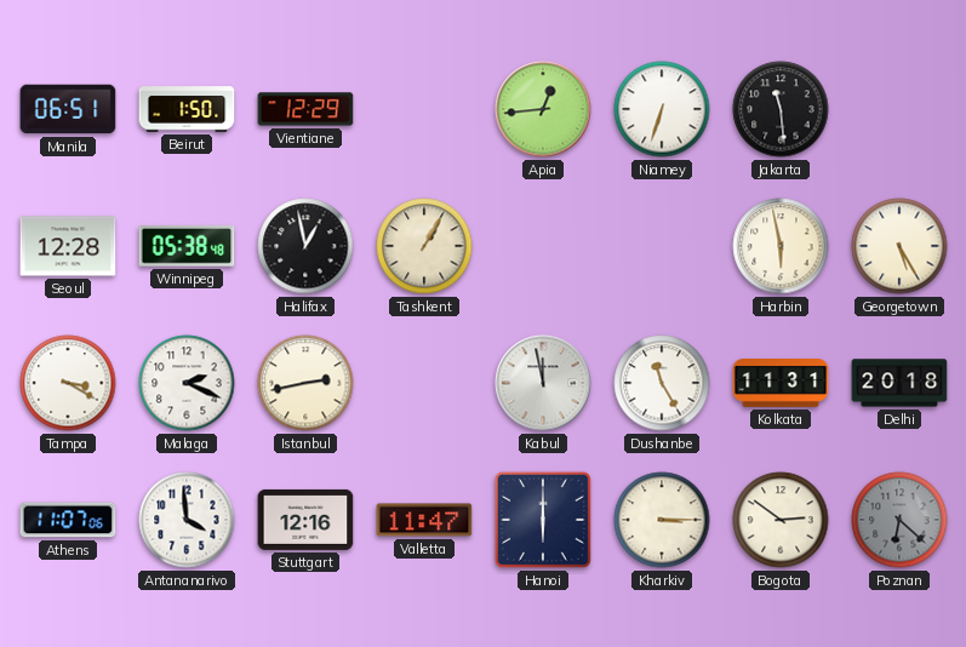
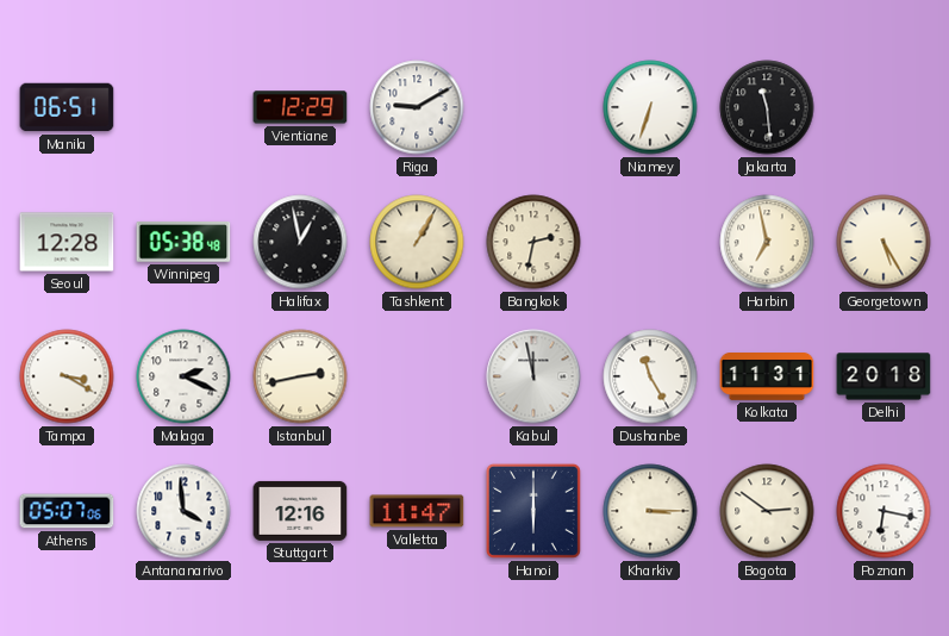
Beirut: 1:50 -> none
Riga: none -> 9:10
Apia: 12:44 -> none
Bangkok: none -> 2:32
Harbin: 5:58 -> 6:58
Athens: 11:07 -> 05:07
Poznan: 6:22 -> 6:17
Poznan dial: grey -> white
